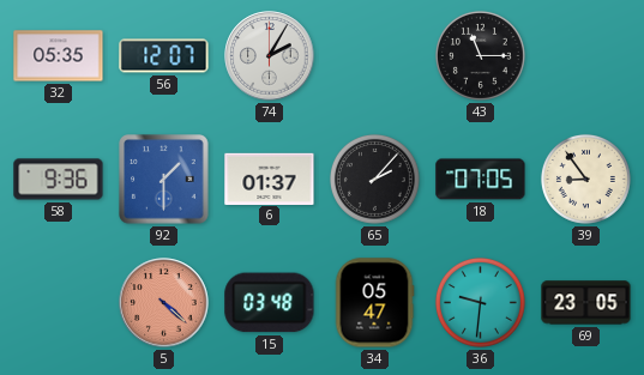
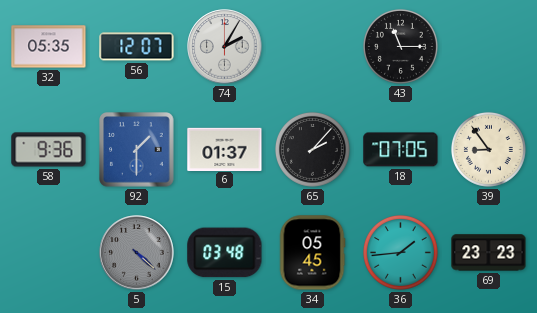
5 dial: salmon -> grey
34: 05:47 -> 05:45
36: 9:31 -> 1:44
69: 23:05 -> 23:23
